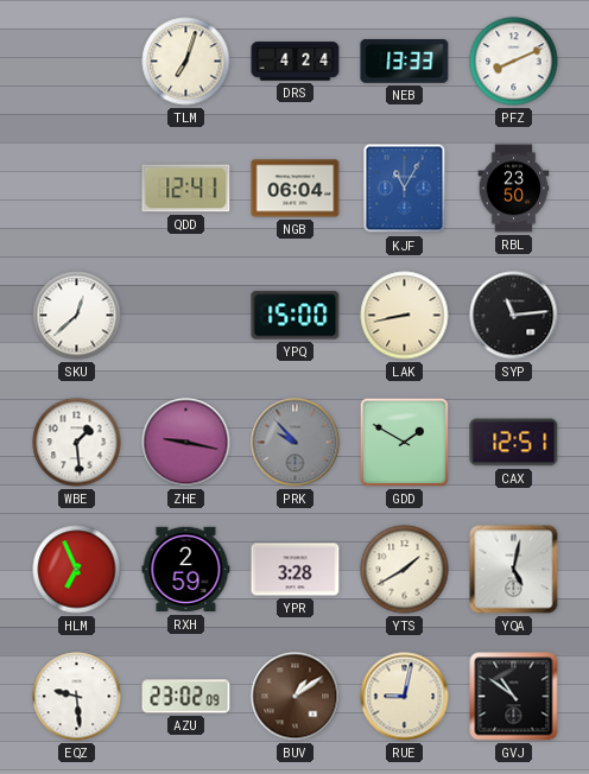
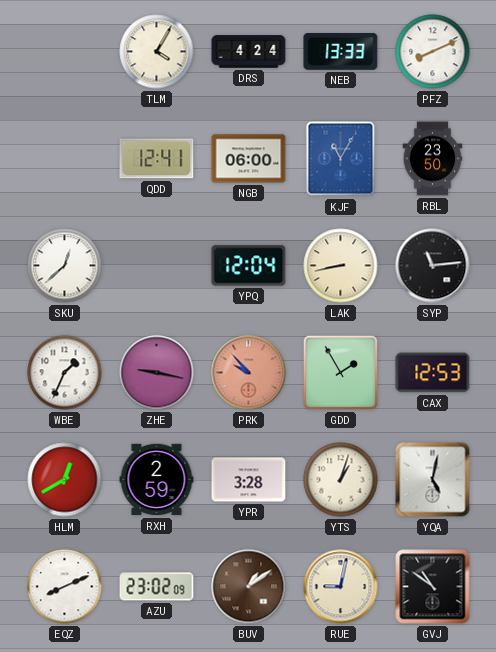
TLM: 7:03 -> 4:05
NGB: 06:04 -> 06:00
YPQ: 15:00 -> 12:04
WBE: 1:29 -> 1:34
PRK dial: grey -> salmon
GDD: 1:50 -> 1:55
CAX: 12:51 -> 12:53
HLM: 6:56 -> 12:40
YTS: 1:40 -> 1:03
EQZ: 9:29 -> 8:11
